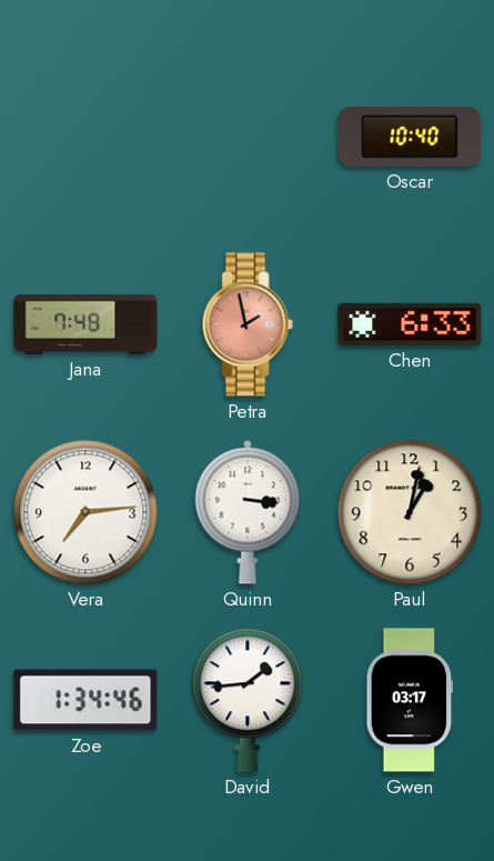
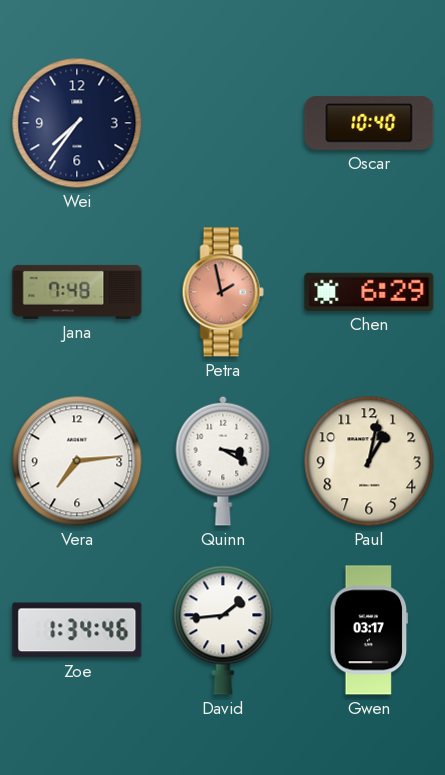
Wei: none -> 7:36
Chen: 6:33 -> 6:29
Quinn: 3:16 -> 3:20
